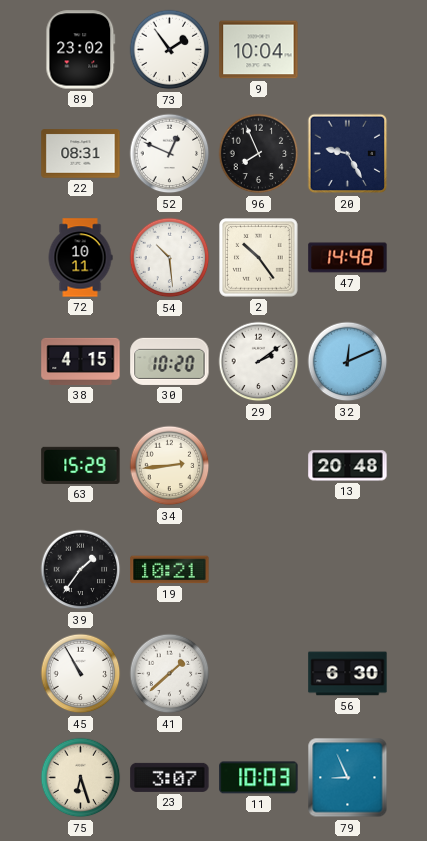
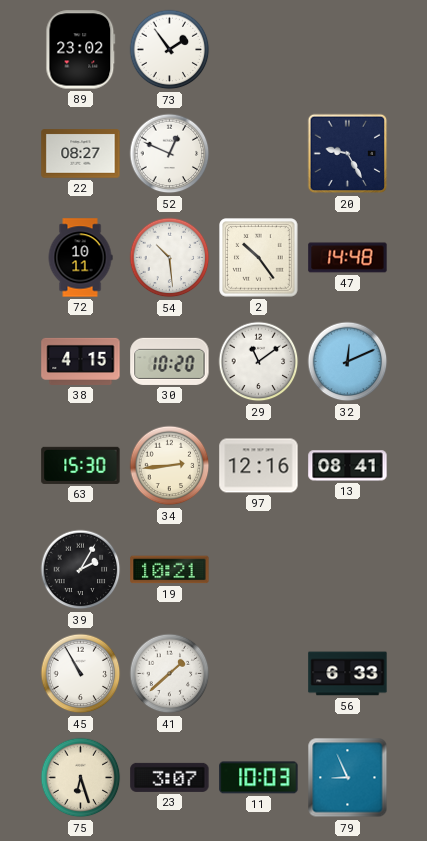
9: 10:04 -> none
22: 08:31 -> 08:27
96: 7:56 -> none
29: 2:09 -> 11:09
63: 15:29 -> 15:30
97: none -> 12:16
13: 20:48 -> 08:41
39: 1:36 -> 2:05
56: 6:30 -> 6:33
